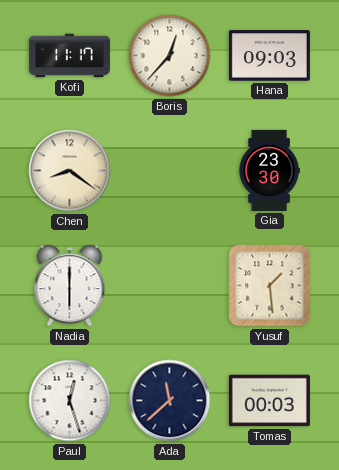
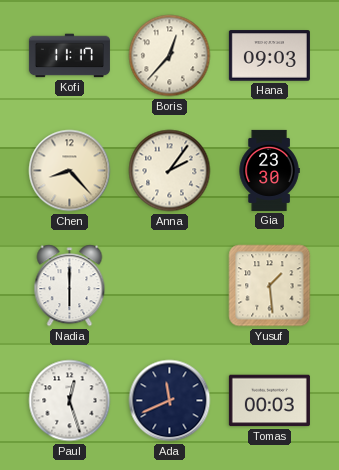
Chen: 8:21 -> 8:23
Anna: none -> 2:06
Ada: 11:38 -> 11:41
